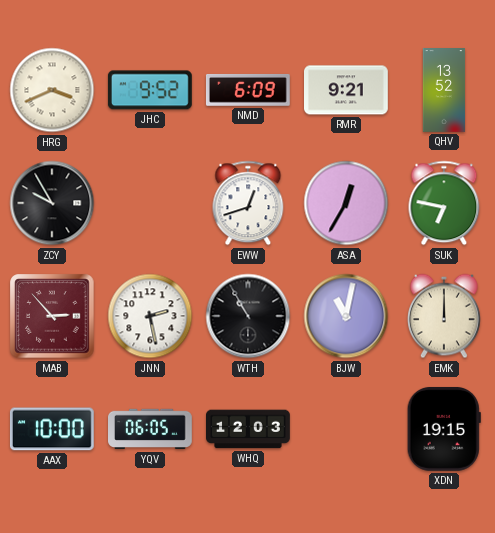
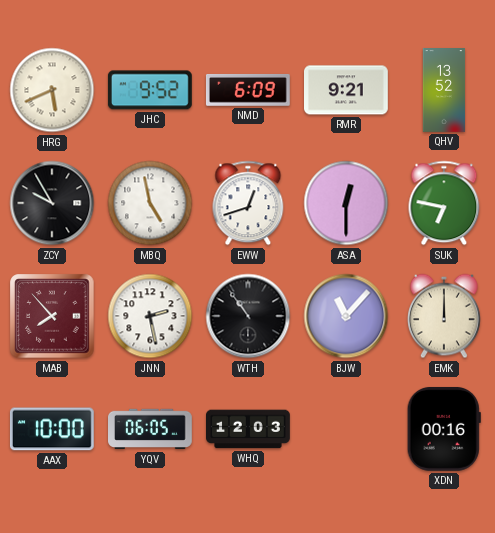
HRG: 3:41 -> 5:41
MBQ: none -> 4:58
ASA: 12:35 -> 12:30
MAB: 2:53 -> 7:53
WTH: 10:55 -> 10:54
BJW: 11:02 -> 11:07
XDN: 19:15 -> 00:16
